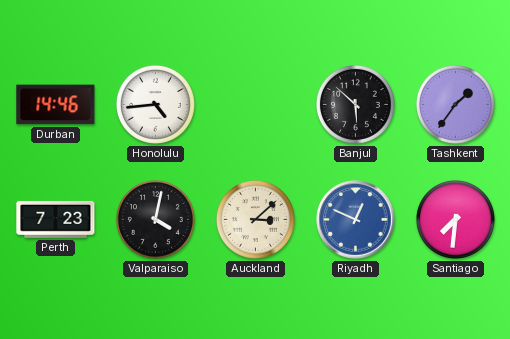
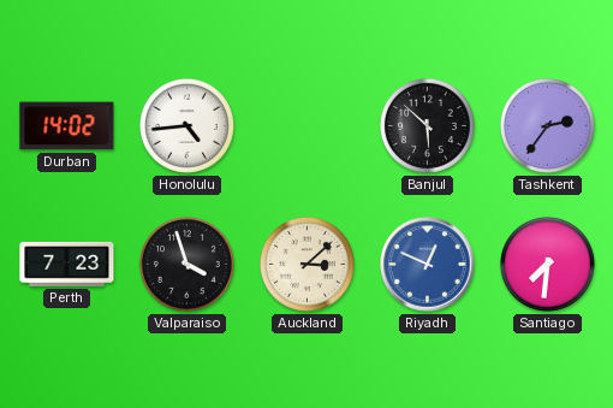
Durban: 14:46 -> 14:02
Tashkent: 1:36 -> 2:36
Valparaiso: 4:02 -> 3:57
